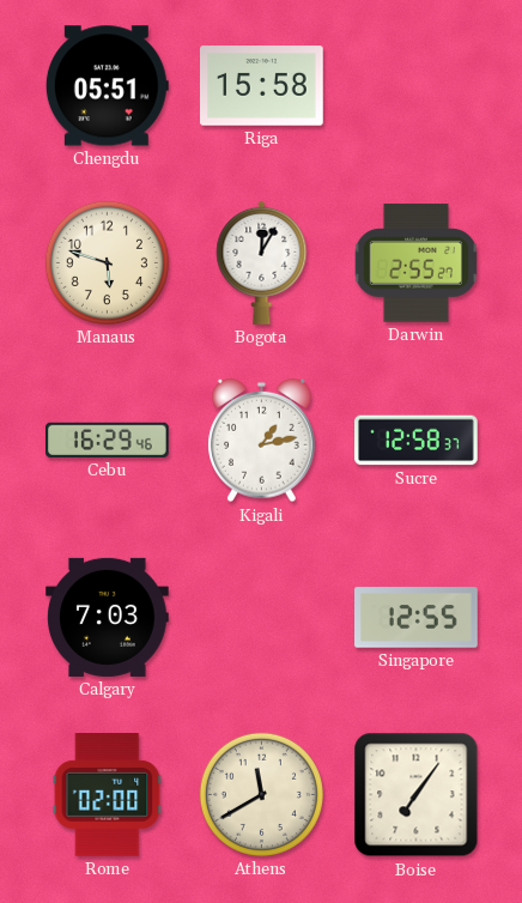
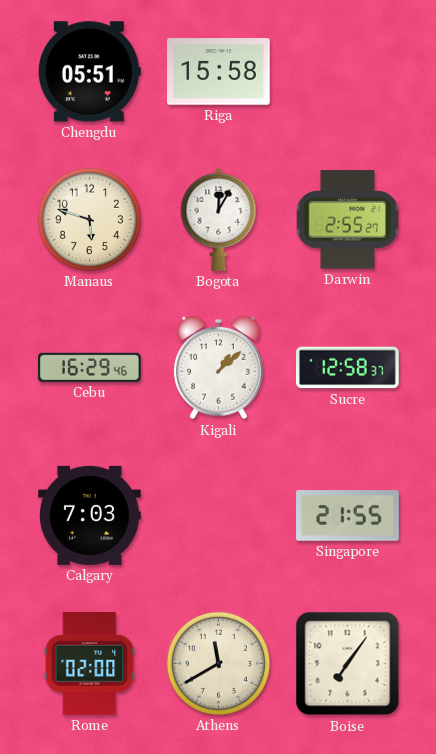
Kigali: 1:13 -> 1:08
Singapore: 12:55 -> 21:55
